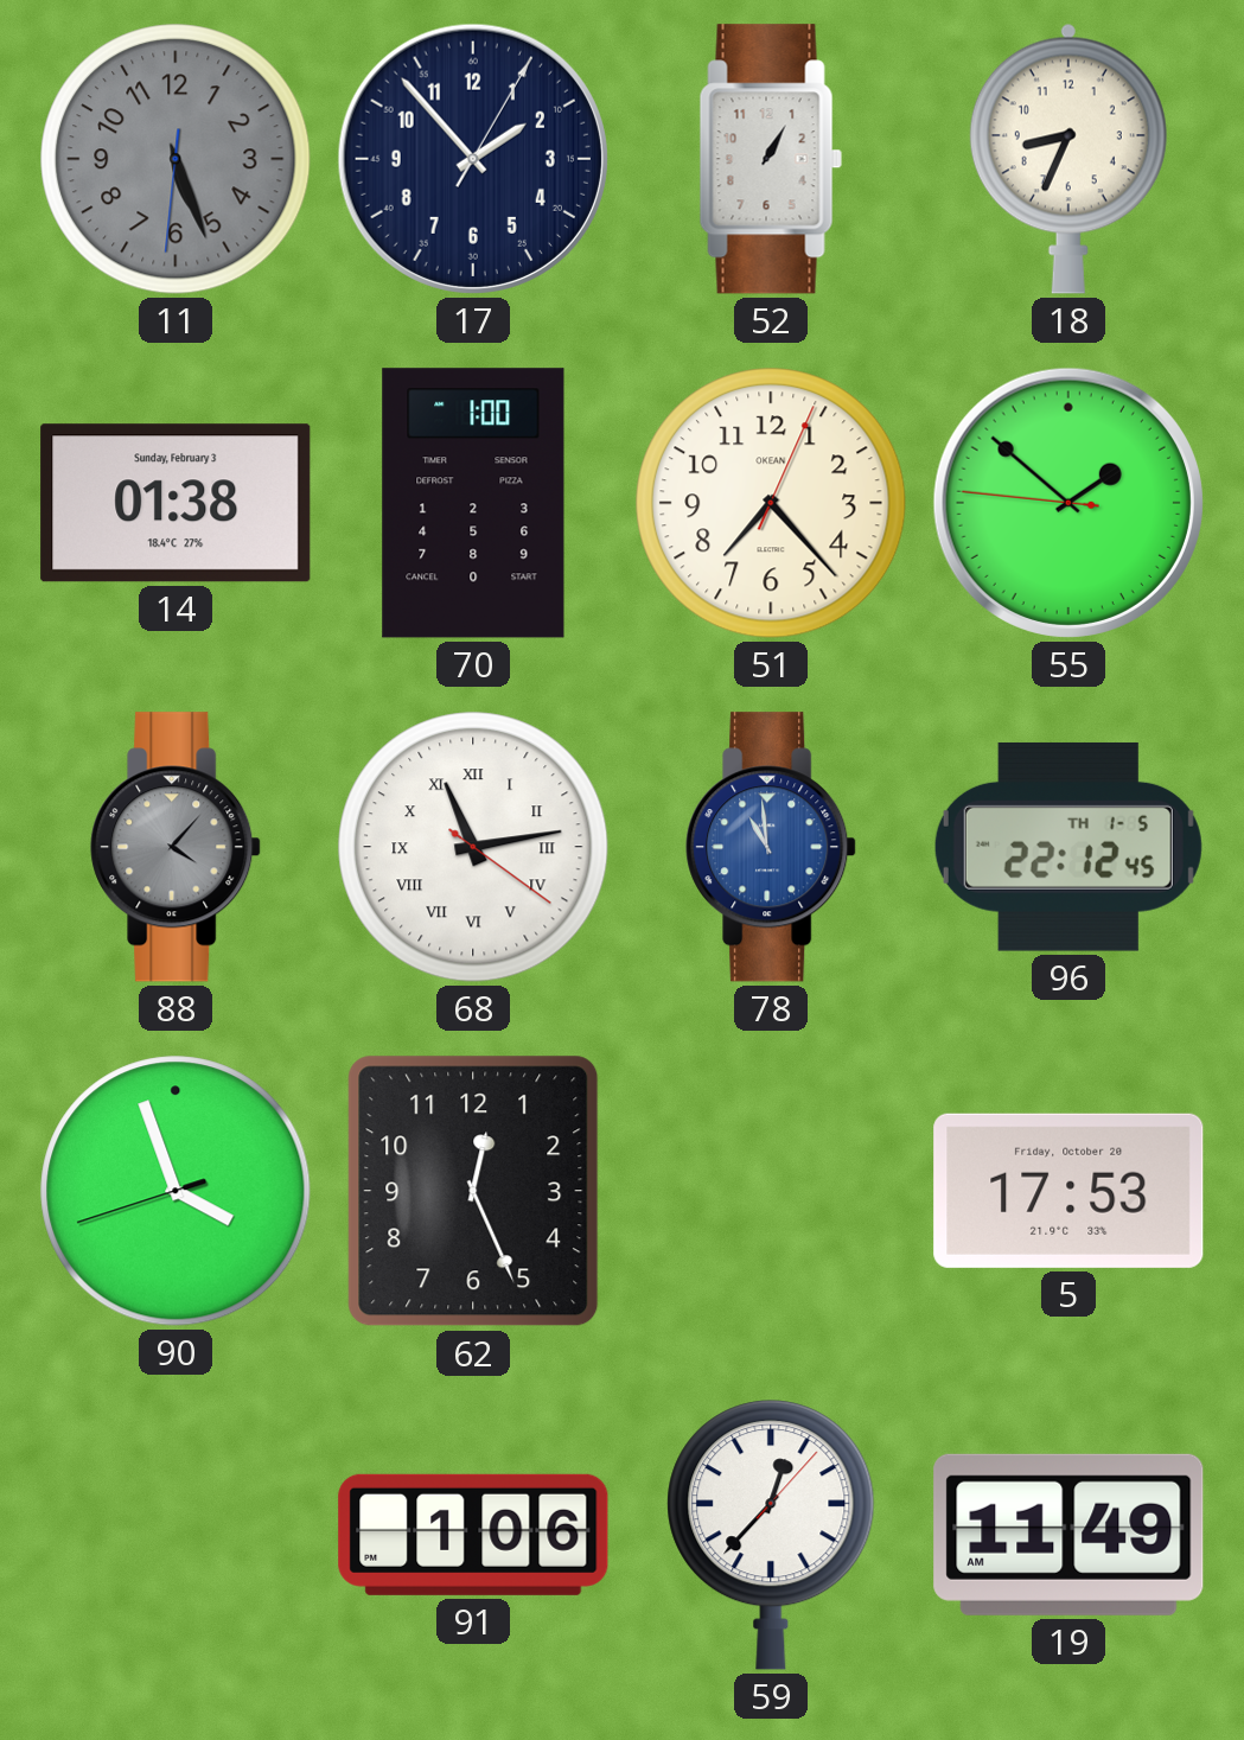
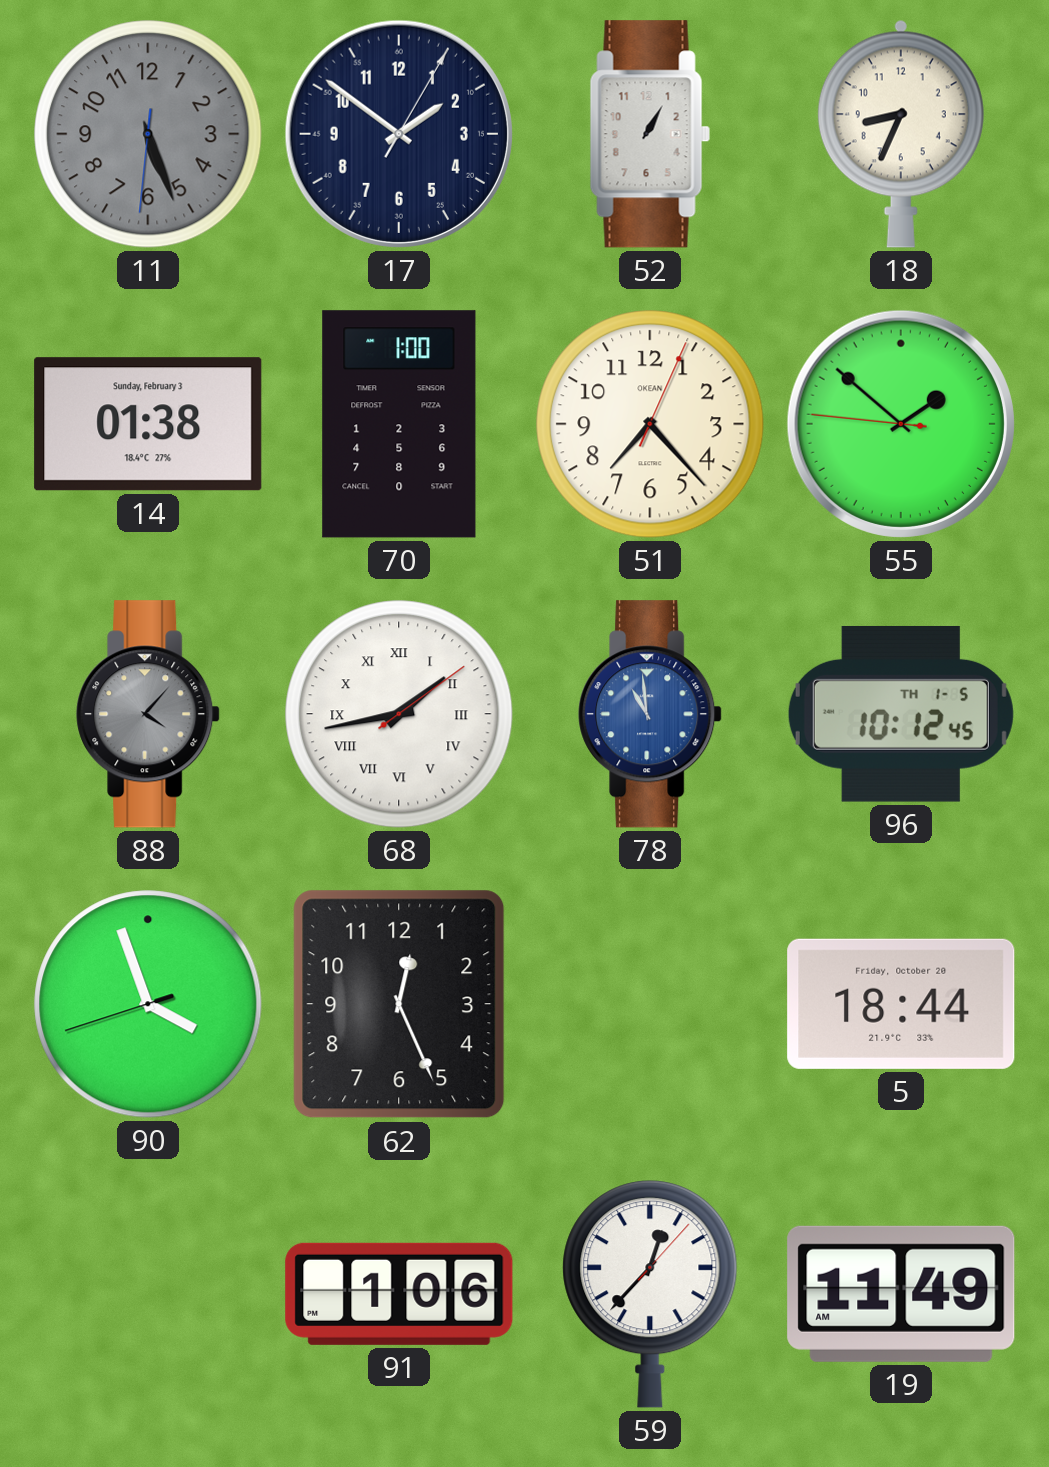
17: 1:53 -> 1:51
68: 11:13 -> 1:43
96: 22:12 -> 10:12
5: 17:53 -> 18:44
